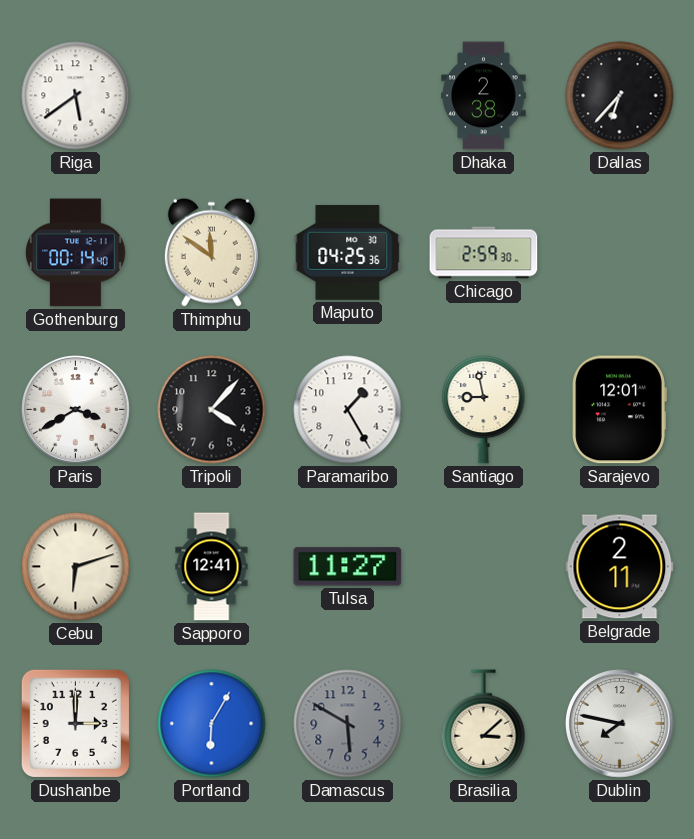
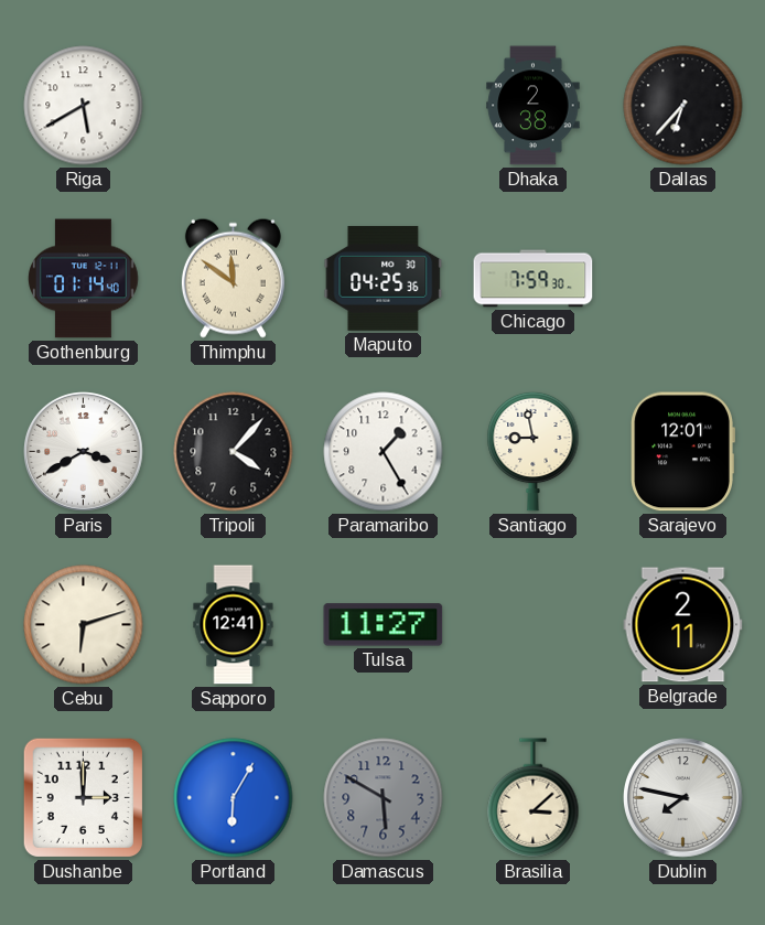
Riga: 5:39 -> 5:40
Gothenburg: 00:14 -> 01:14
Chicago: 2:59 -> 7:59
